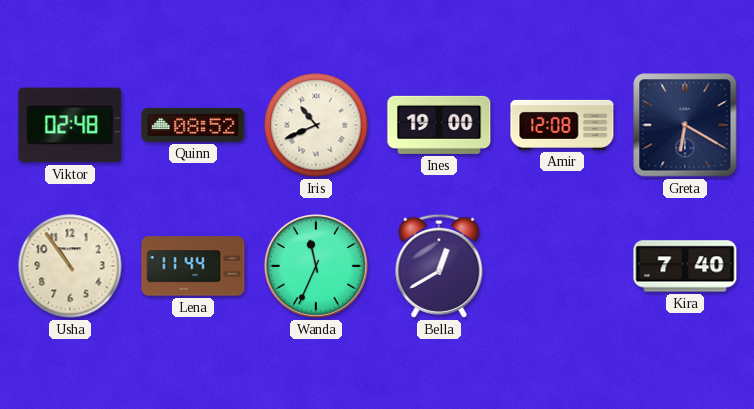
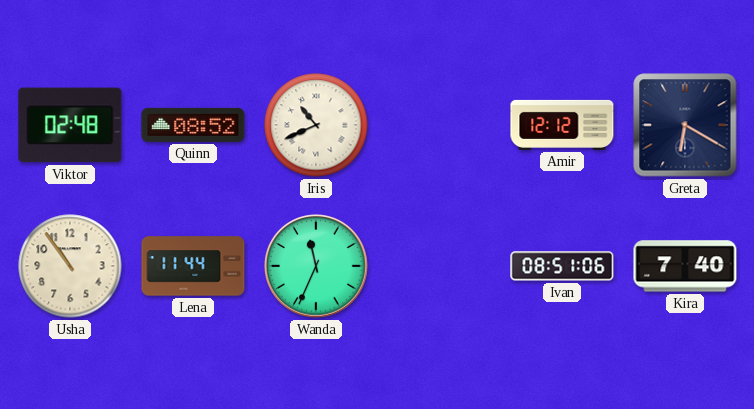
Ines: 19:00 -> none
Amir: 12:08 -> 12:12
Bella: 12:40 -> none
Ivan: none -> 08:51
